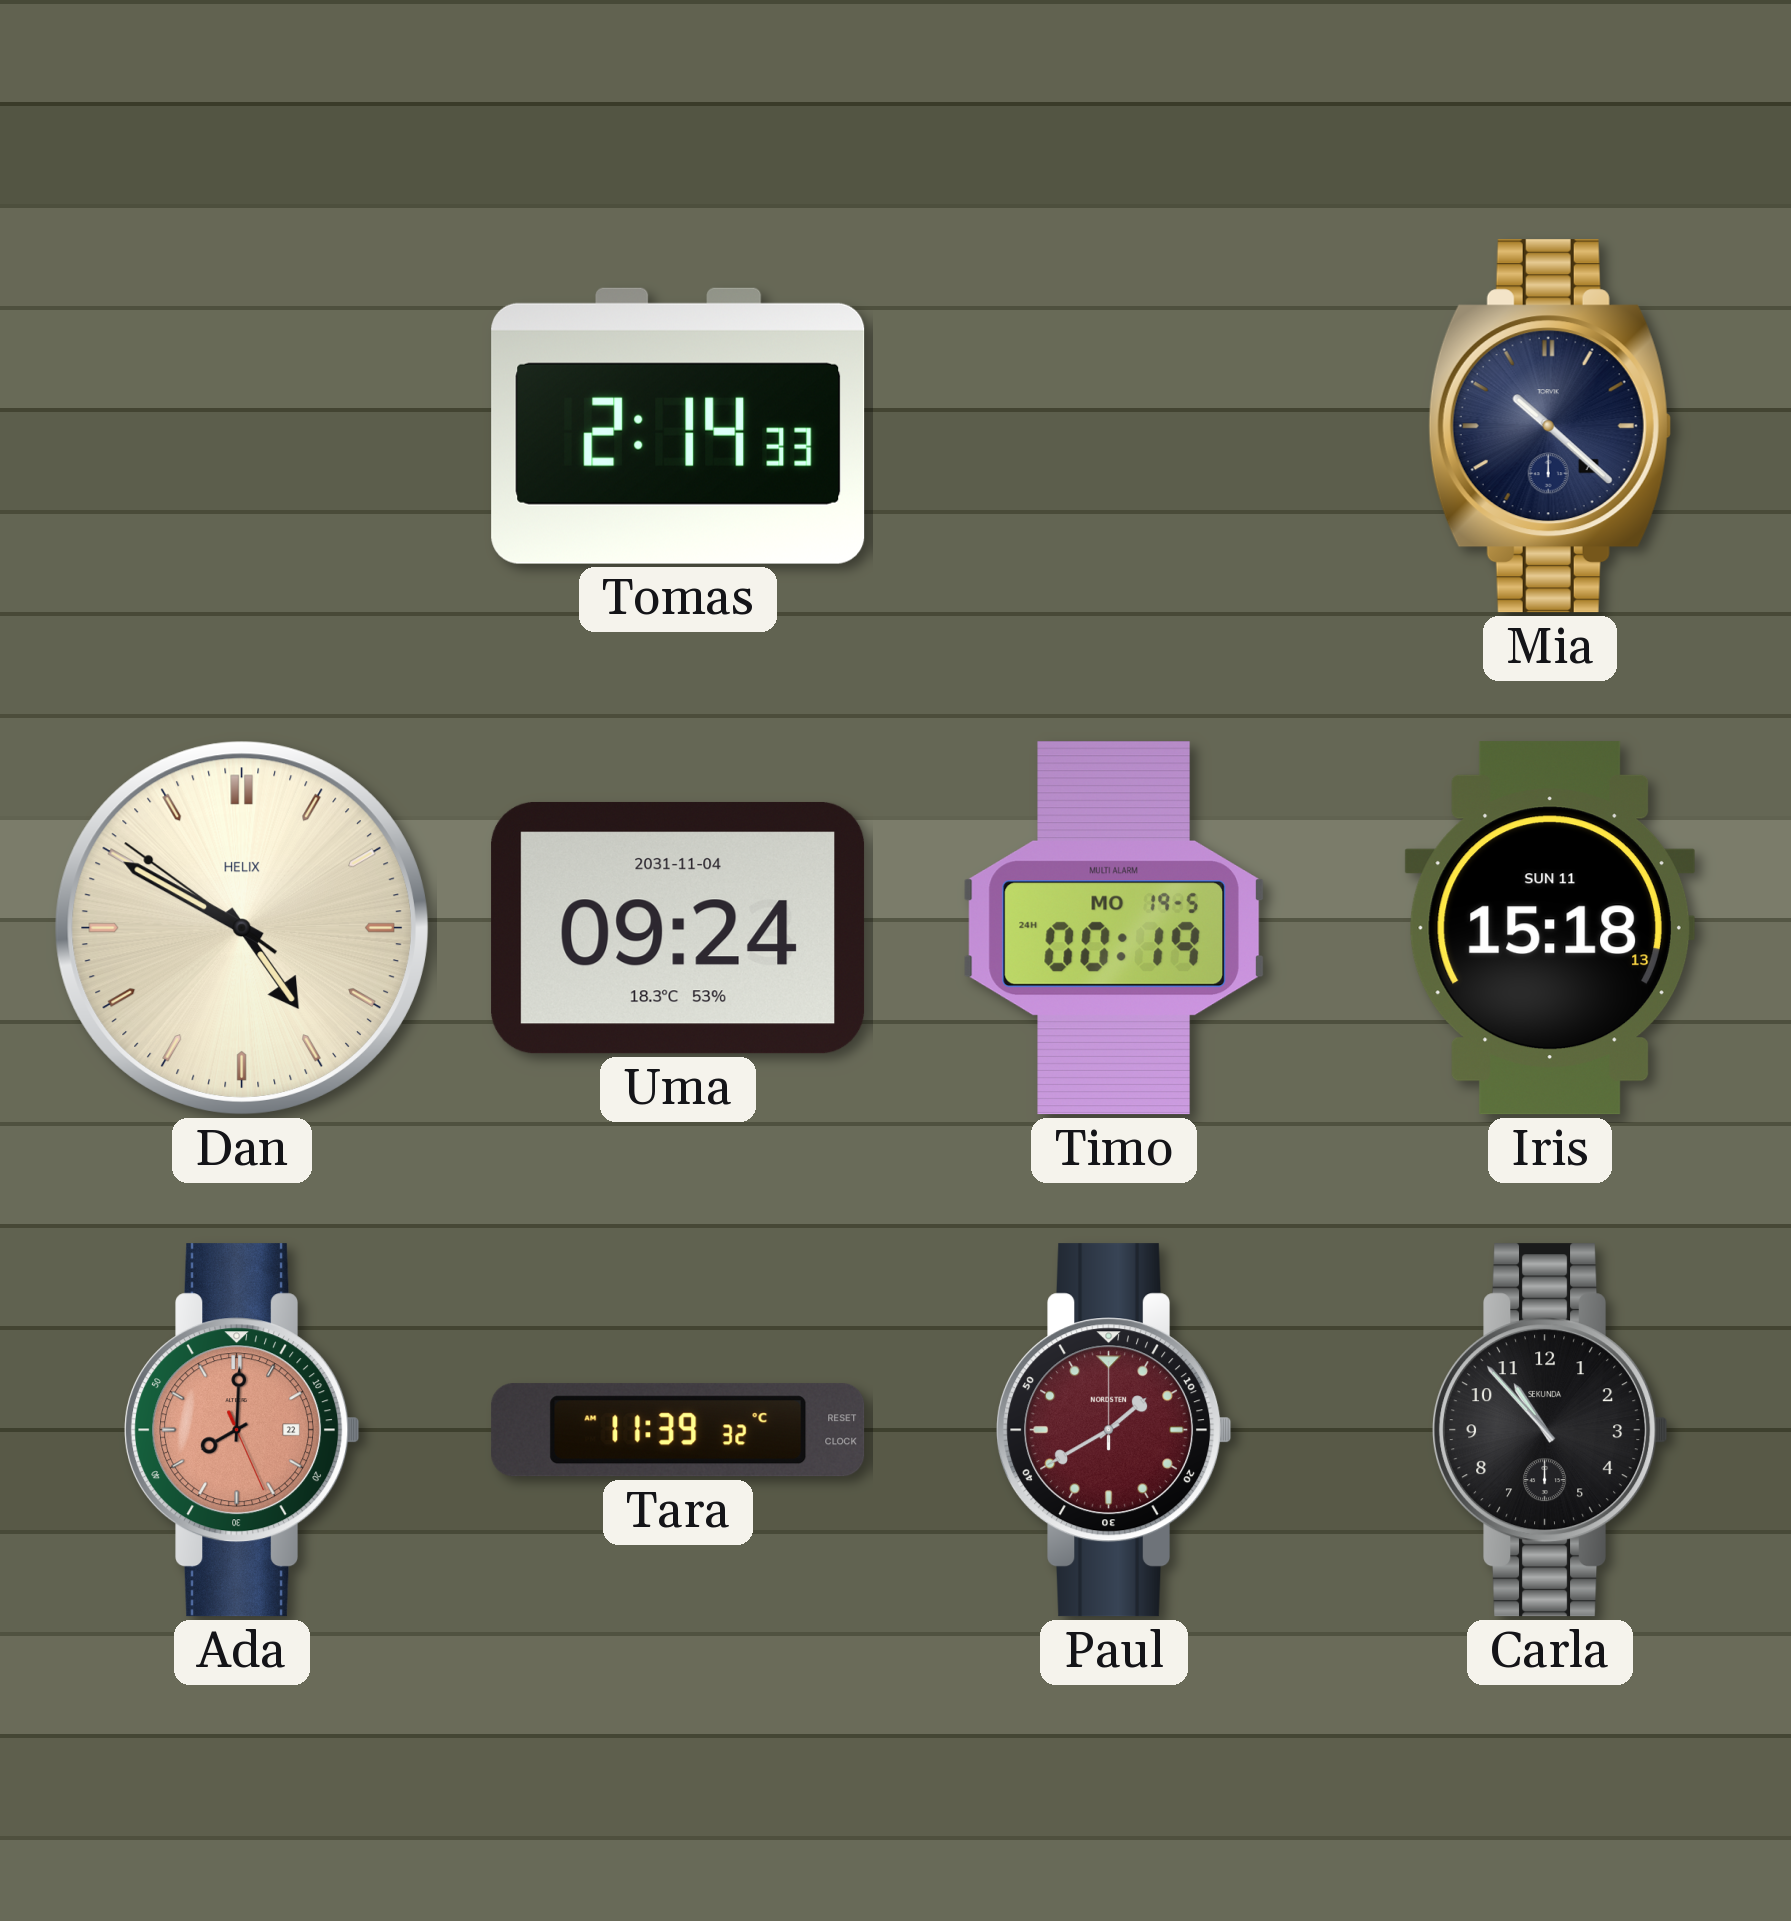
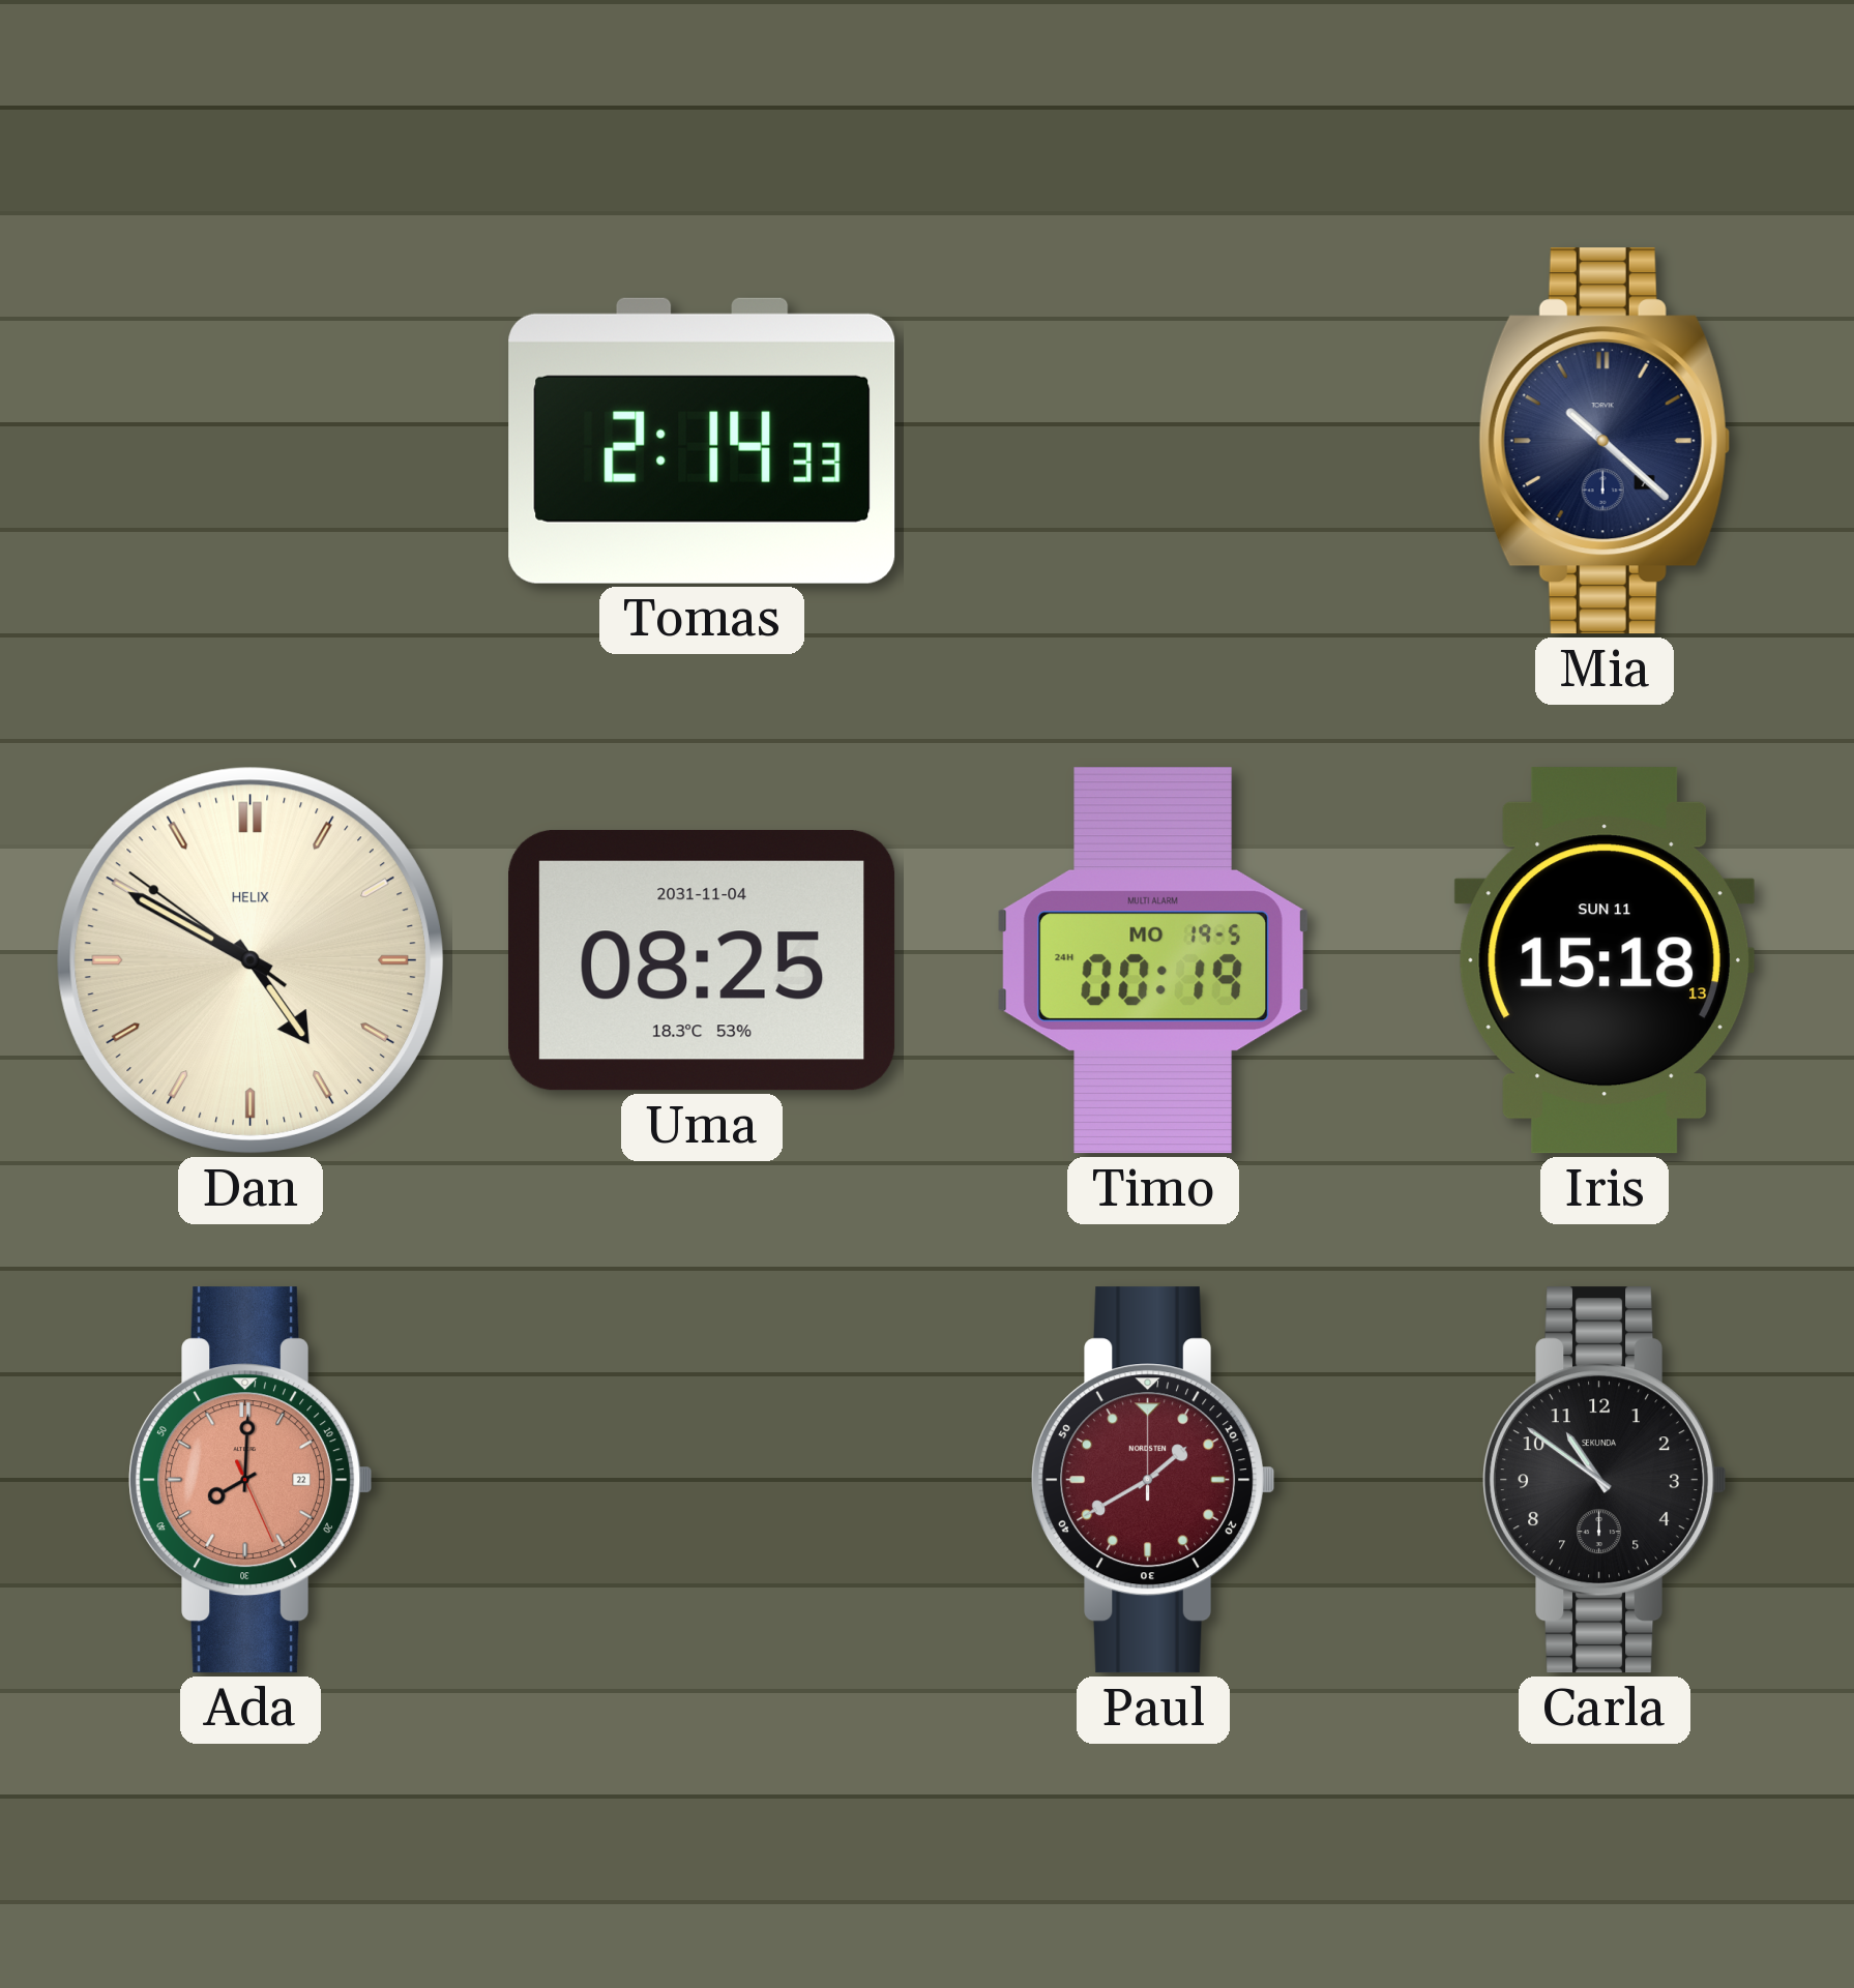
Uma: 09:24 -> 08:25
Tara: 11:39 -> none
Carla: 10:53 -> 10:51
